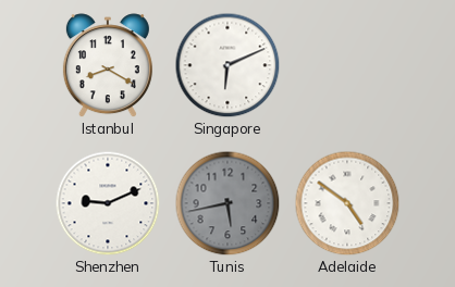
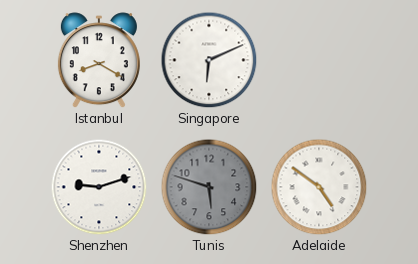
Shenzhen: 9:11 -> 9:12
Tunis: 5:43 -> 5:48
